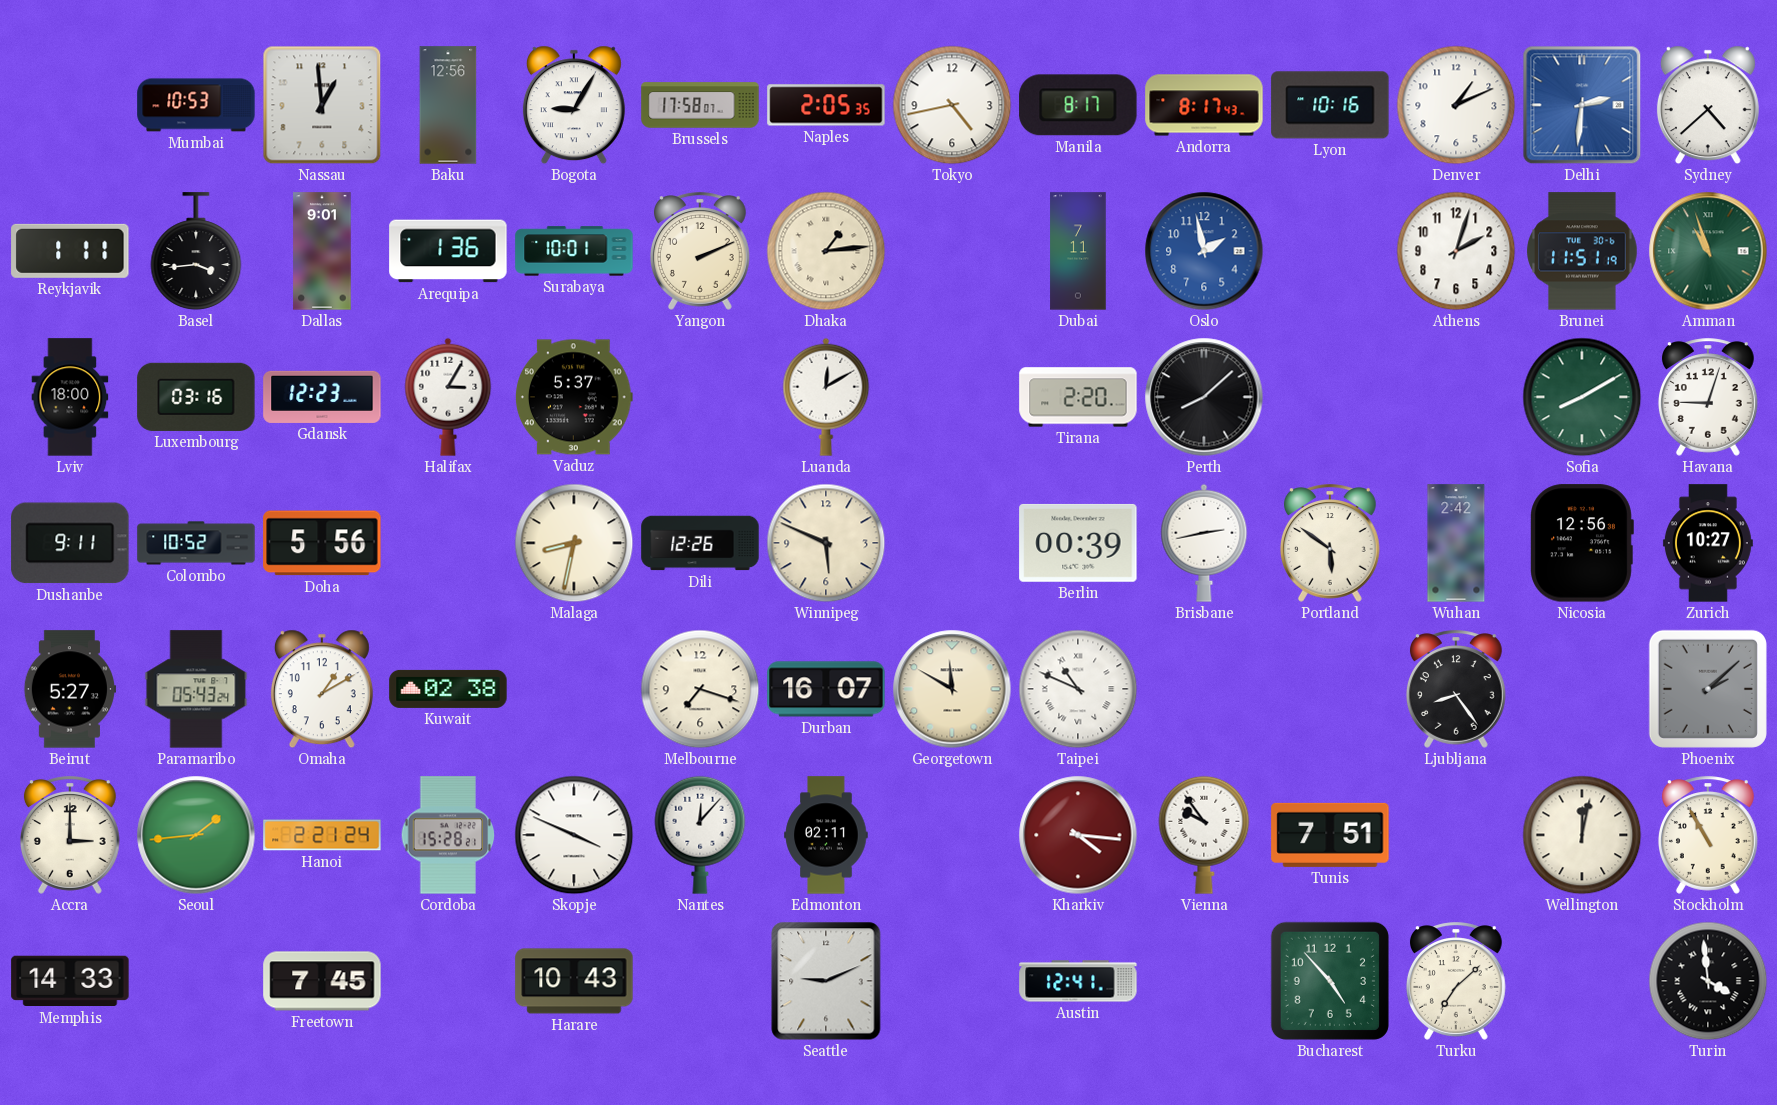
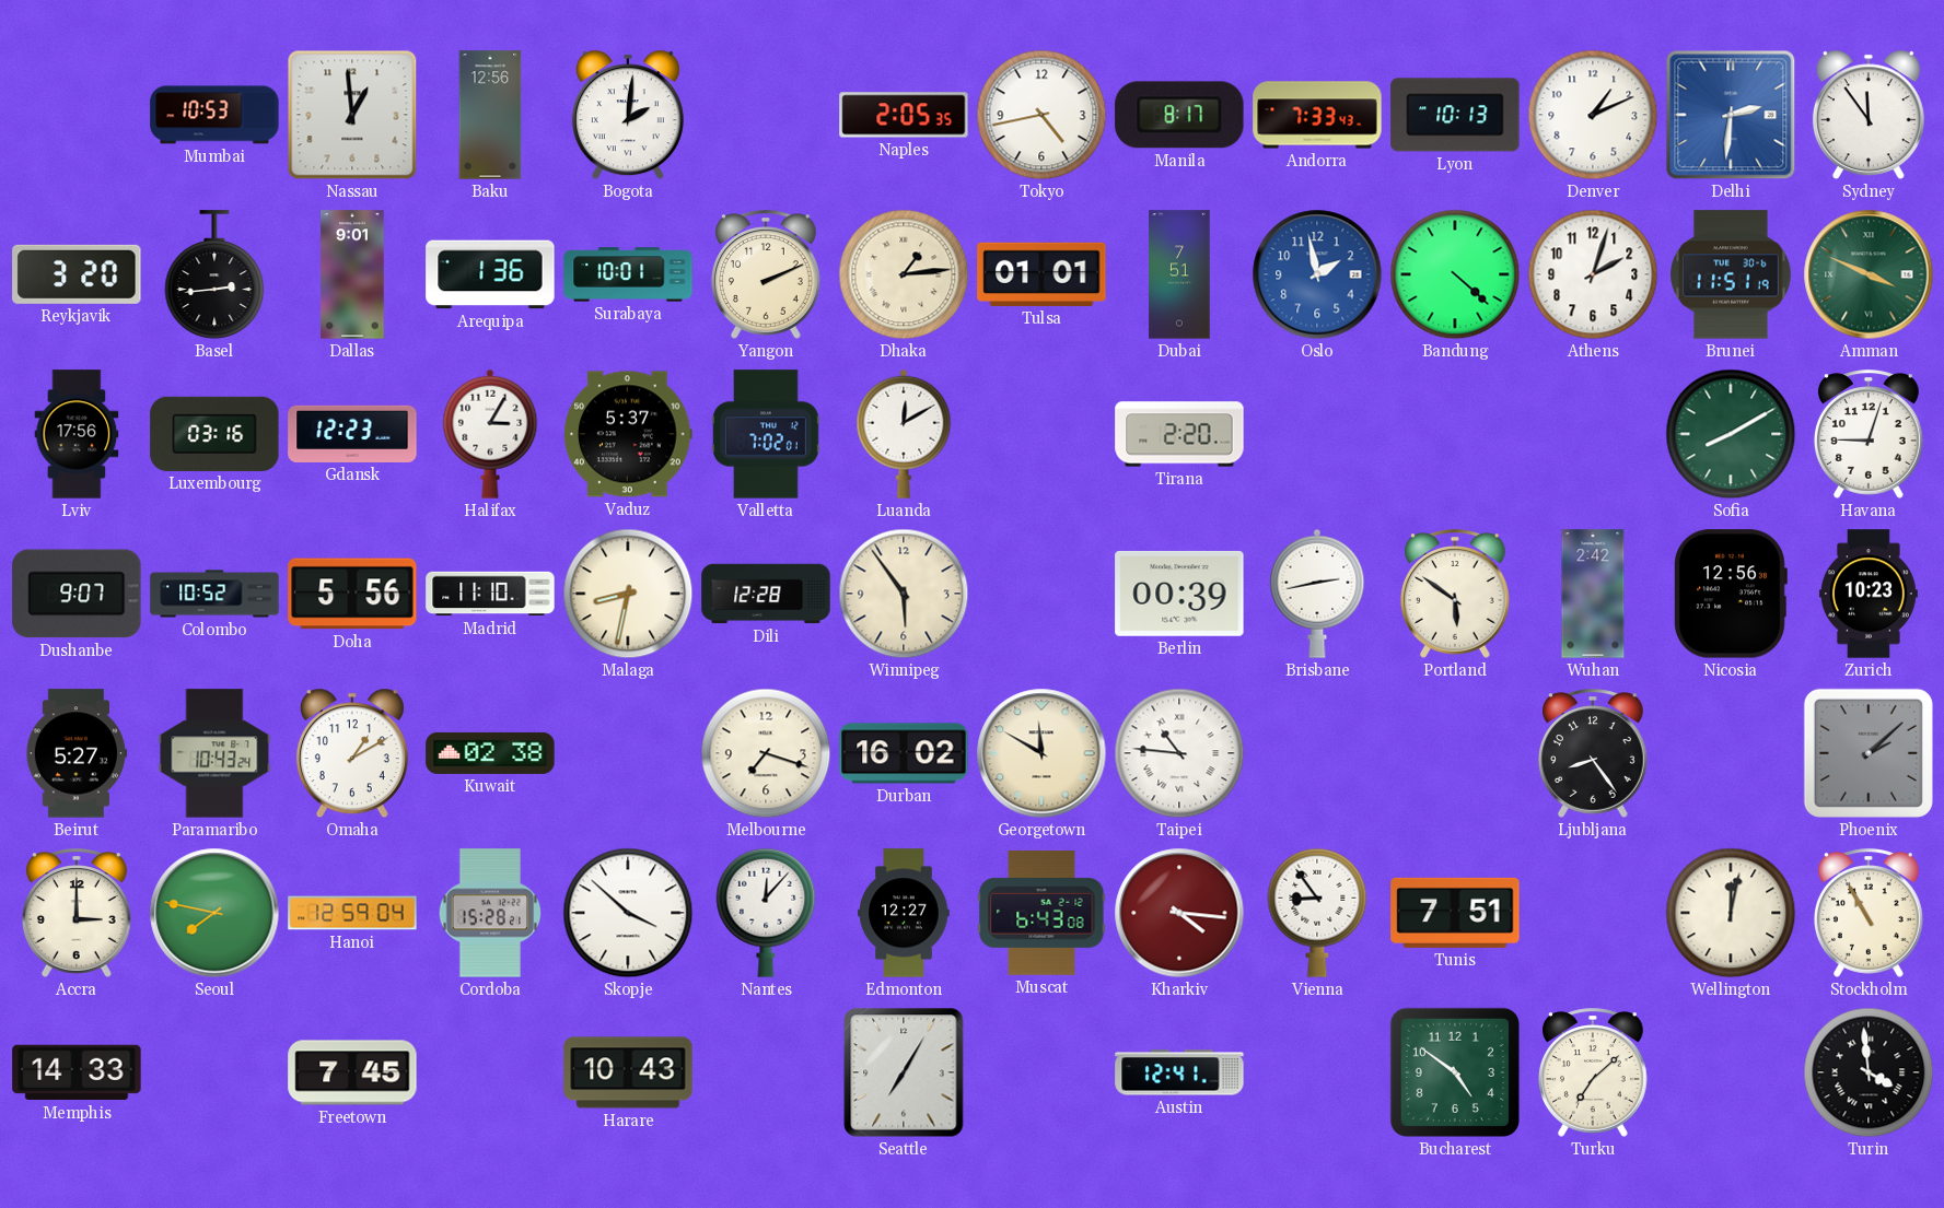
Bogota: 9:05 -> 2:01
Brussels: 17:58 -> none
Andorra: 8:17 -> 7:33
Lyon: 10:16 -> 10:13
Sydney: 4:38 -> 11:54
Reykjavik: 1:11 -> 3:20
Basel: 3:44 -> 2:44
Tulsa: none -> 01:01
Dubai: 7:11 -> 7:51
Bandung: none -> 4:22
Amman: 10:57 -> 3:49
Lviv: 18:00 -> 17:56
Valletta: none -> 7:02
Perth: 8:08 -> none
Dushanbe: 9:11 -> 9:07
Madrid: none -> 11:10
Dili: 12:26 -> 12:28
Winnipeg: 5:49 -> 5:54
Zurich: 10:27 -> 10:23
Paramaribo: 05:43 -> 10:43
Durban: 16:07 -> 16:02
Taipei: 10:49 -> 10:46
Seoul: 1:44 -> 7:47
Hanoi: 2:21 -> 12:59
Skopje: 3:49 -> 3:52
Edmonton: 02:11 -> 12:27
Muscat: none -> 6:43
Vienna: 9:54 -> 8:54
Seattle: 9:11 -> 7:05
Bucharest: 4:53 -> 4:51
